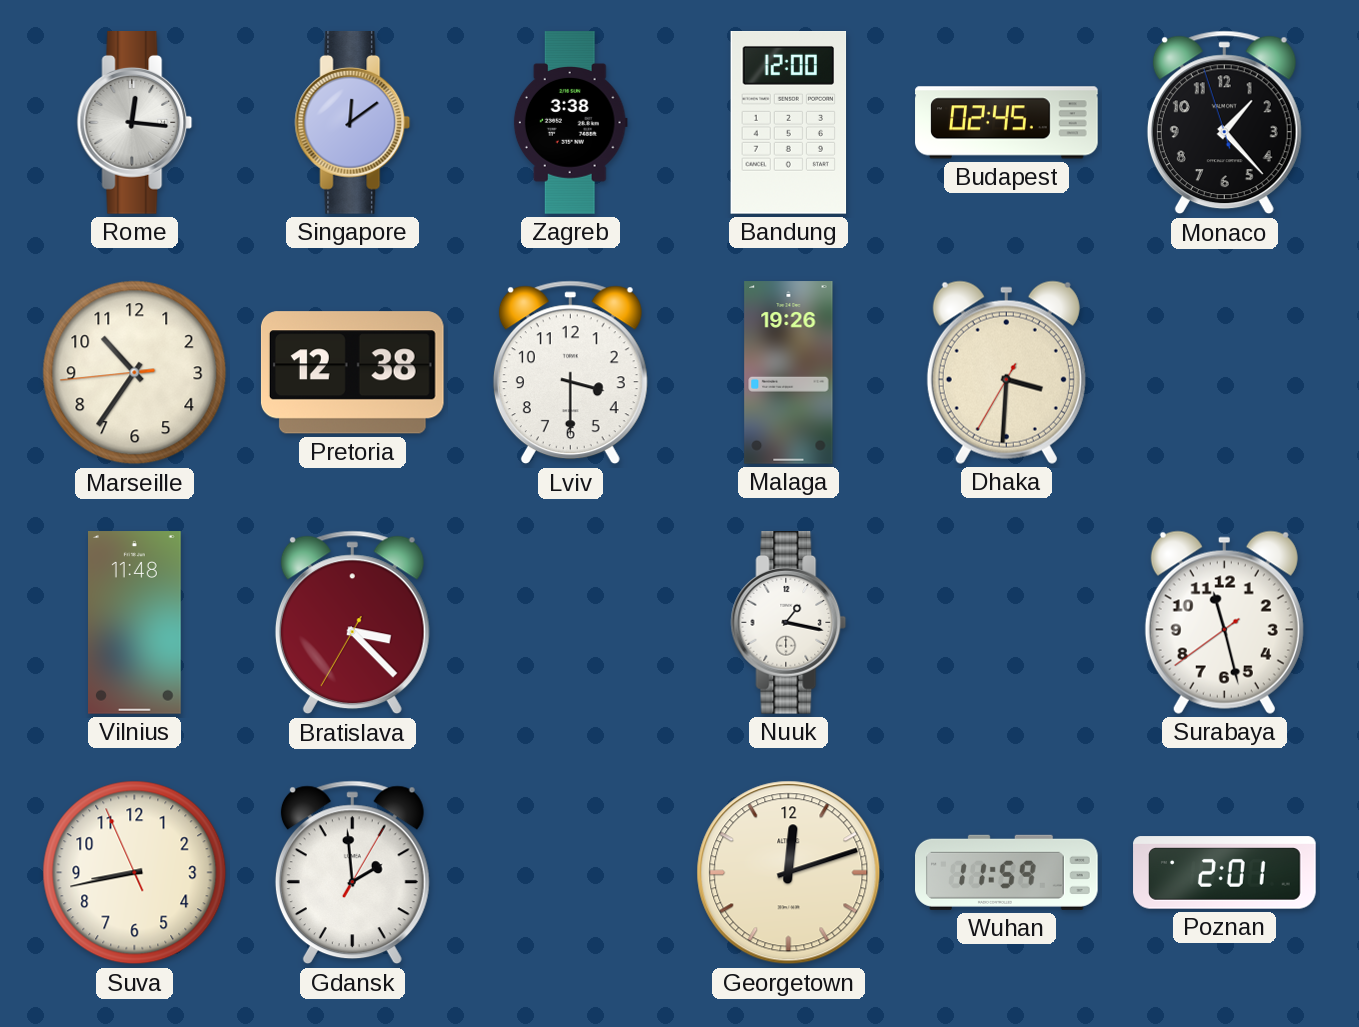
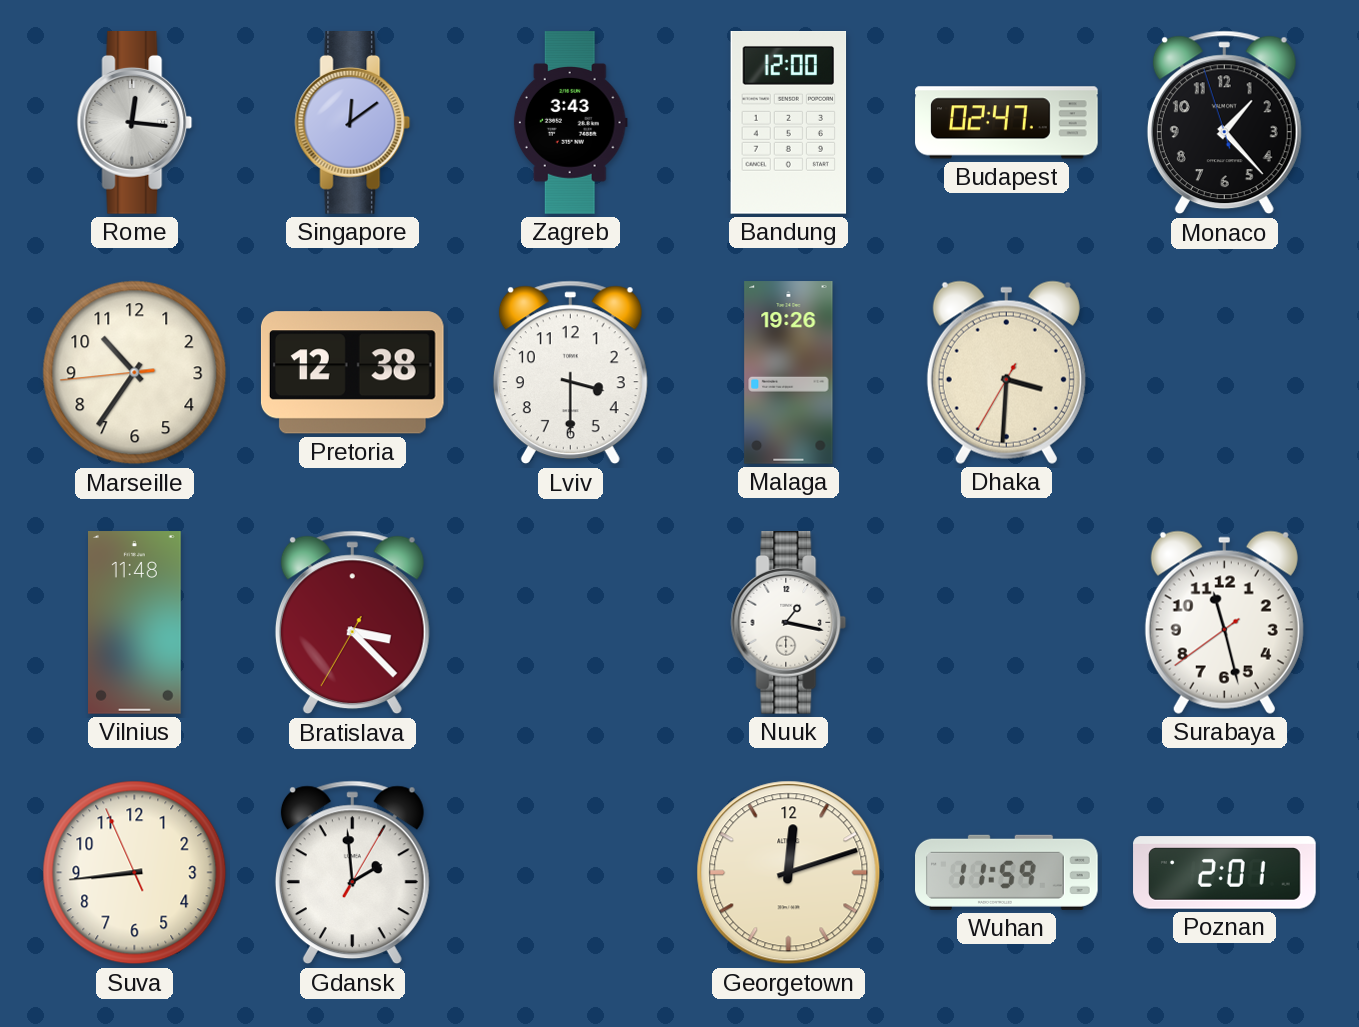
Zagreb: 3:38 -> 3:43
Budapest: 02:45 -> 02:47
Suva: 8:42 -> 8:43
